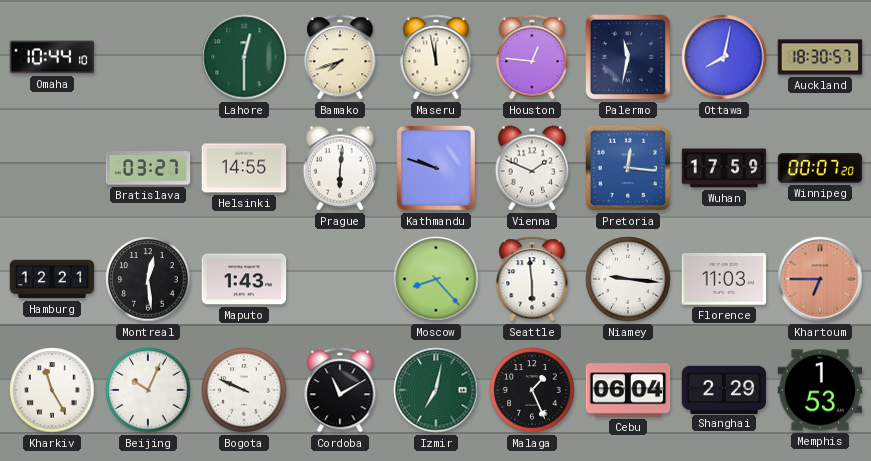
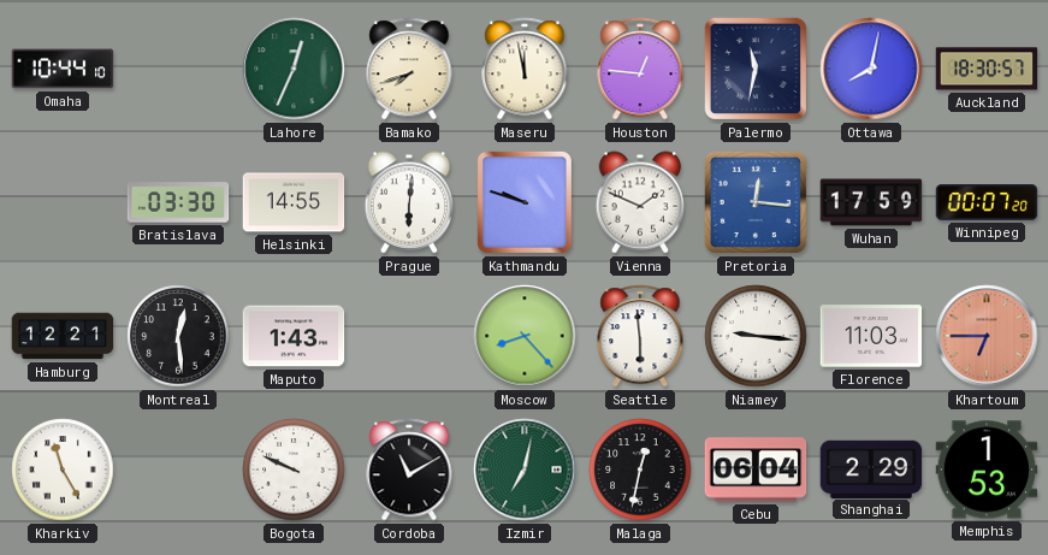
Lahore: 12:30 -> 12:34
Bratislava: 03:27 -> 03:30
Beijing: 10:04 -> none
Malaga: 1:26 -> 12:32
